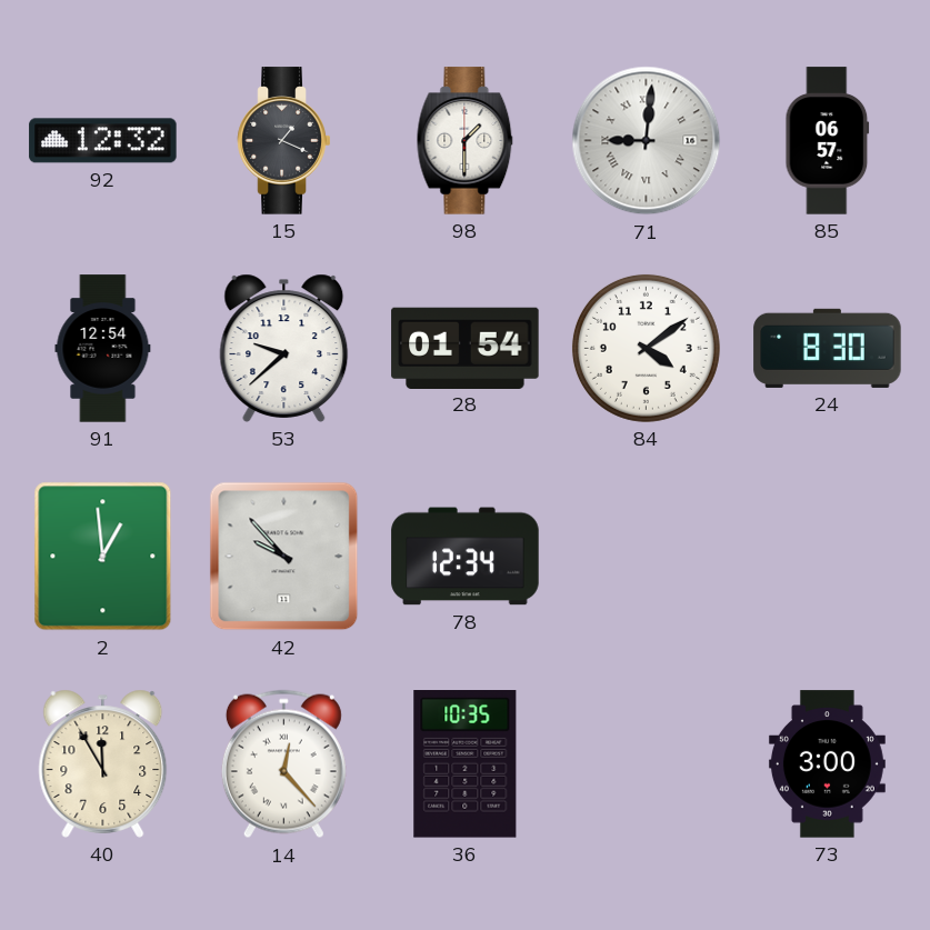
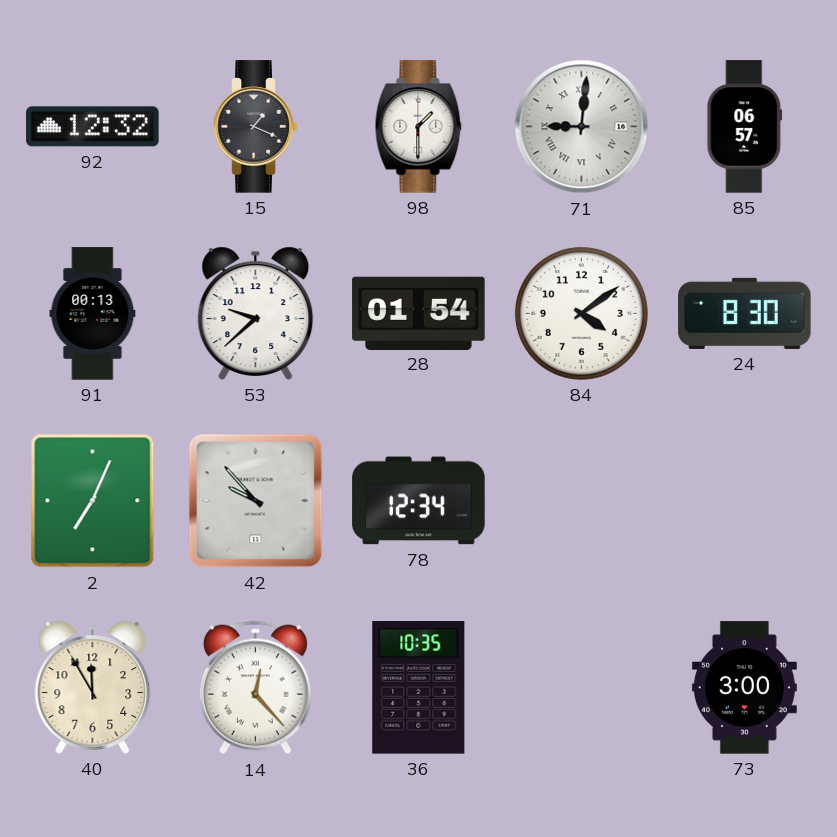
91: 12:54 -> 00:13
2: 12:59 -> 7:04
